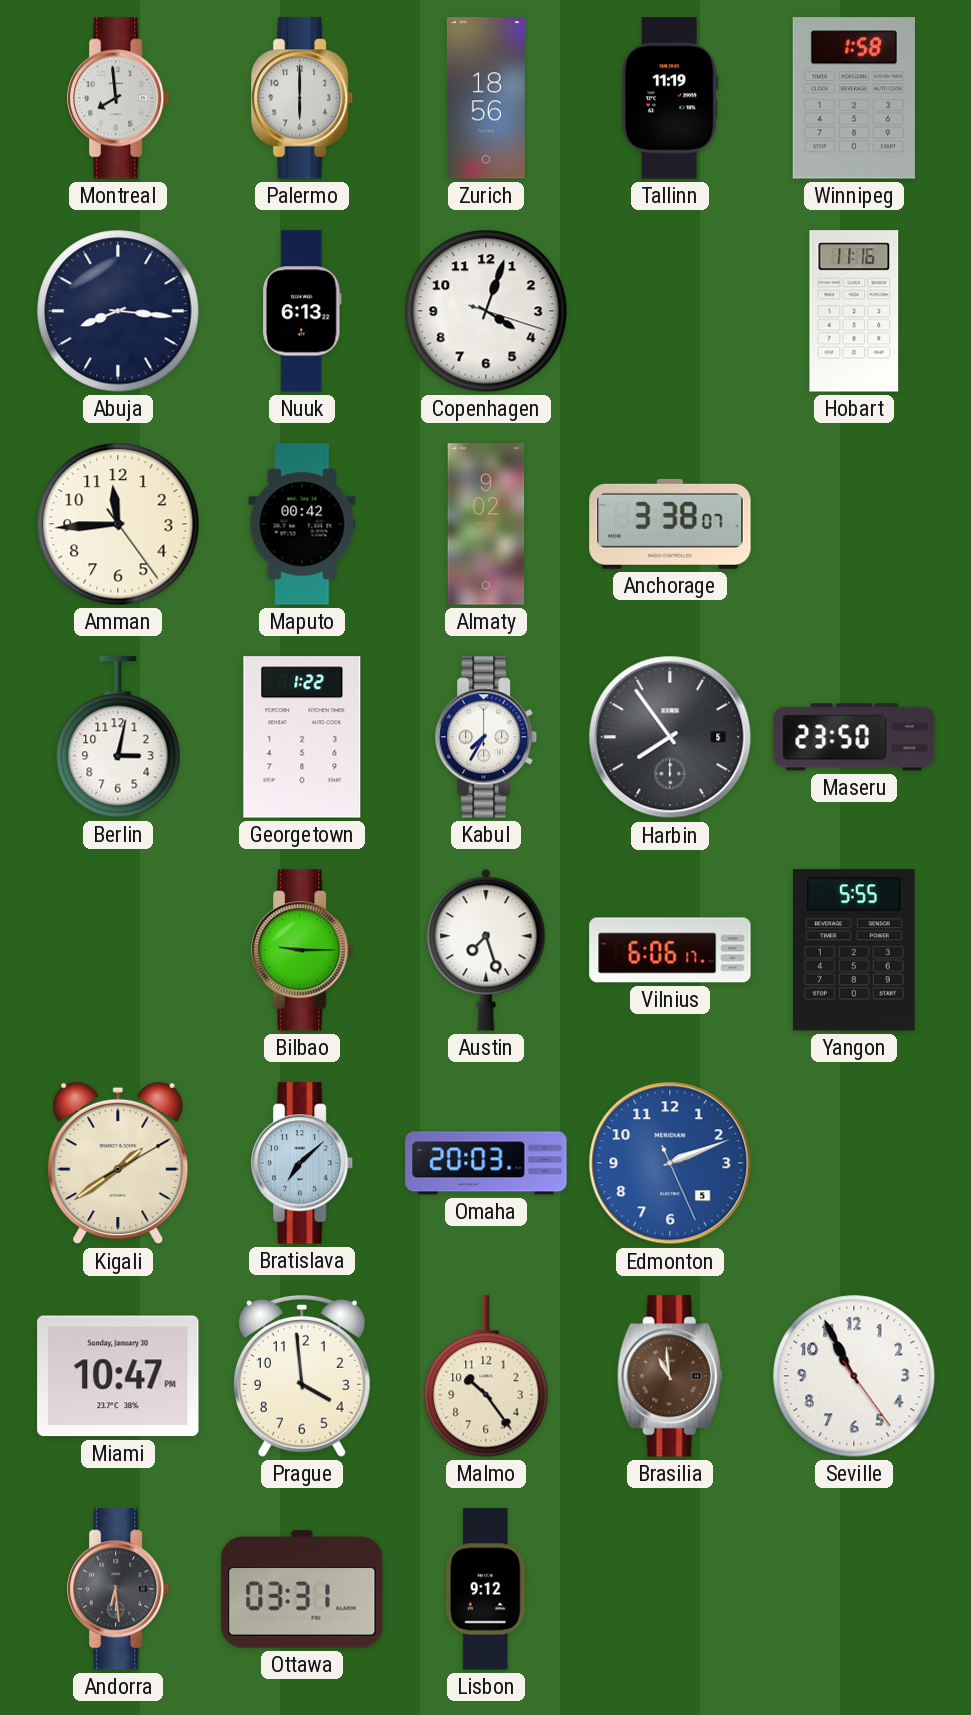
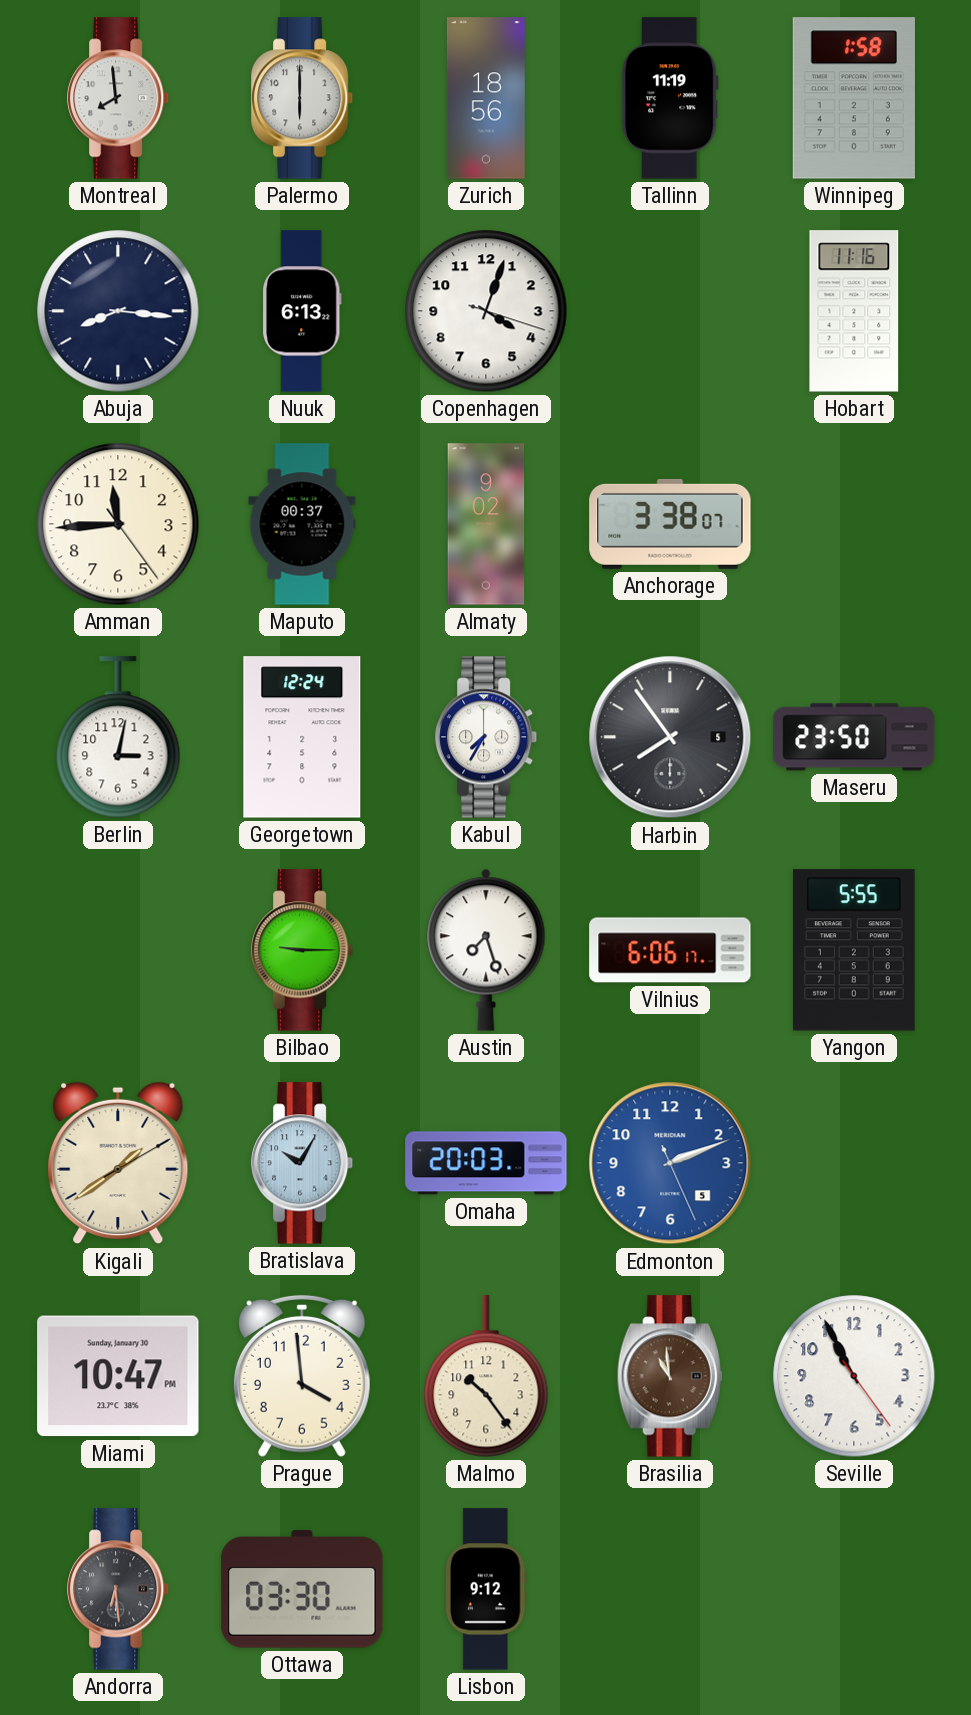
Maputo: 00:42 -> 00:37
Georgetown: 1:22 -> 12:24
Bratislava: 7:08 -> 10:05
Ottawa: 03:31 -> 03:30
